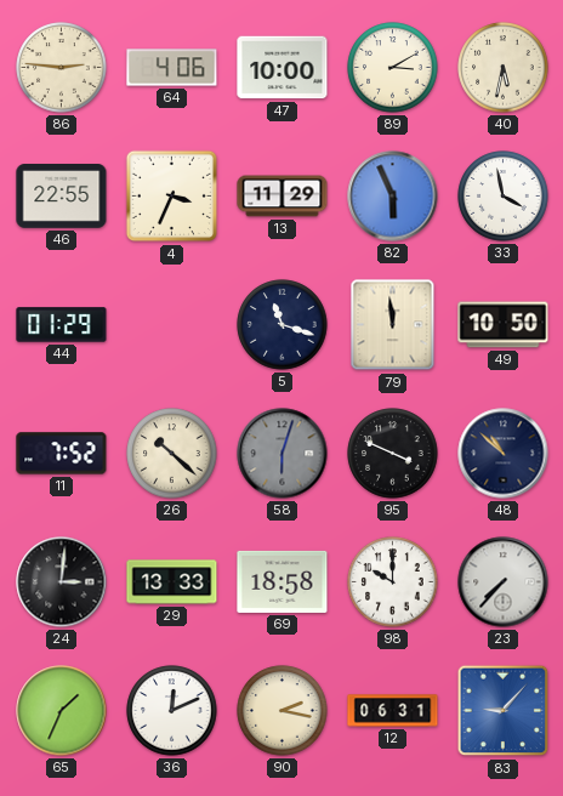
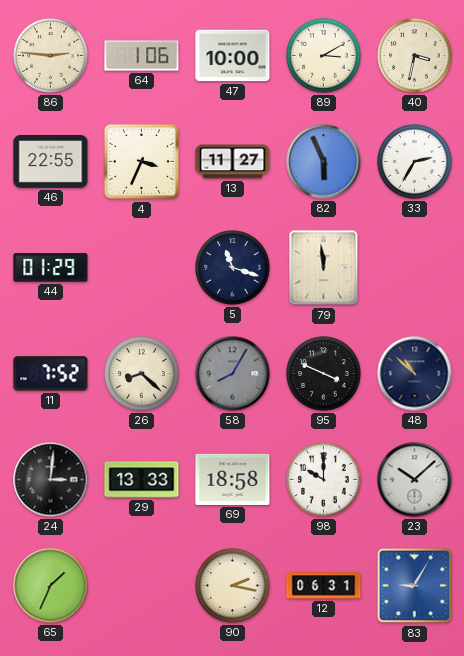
64: 4:06 -> 1:06
40: 5:32 -> 3:32
13: 11:29 -> 11:27
33: 3:58 -> 2:35
49: 10:50 -> none
26: 10:22 -> 8:22
58: 6:03 -> 8:05
23: 7:37 -> 10:08
36: 12:11 -> none
83: 9:07 -> 9:05
